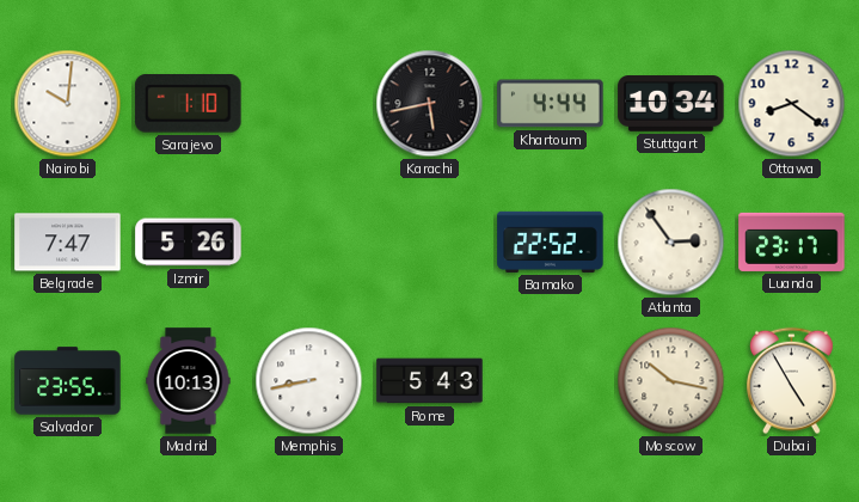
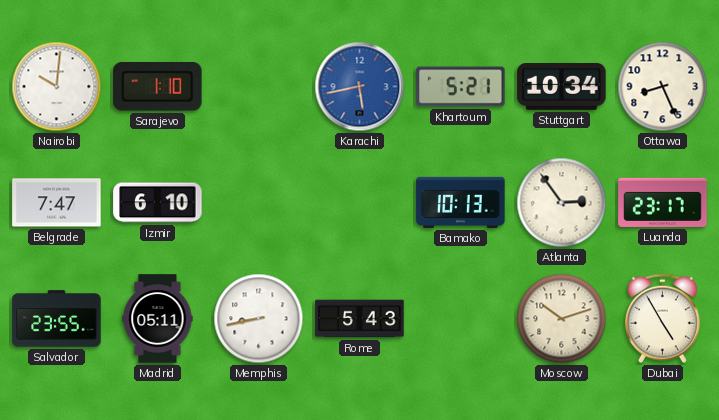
Karachi dial: black -> blue
Khartoum: 4:44 -> 5:21
Ottawa: 8:21 -> 8:26
Izmir: 5:26 -> 6:10
Bamako: 22:52 -> 10:13
Madrid: 10:13 -> 05:11
Moscow: 10:17 -> 10:12
